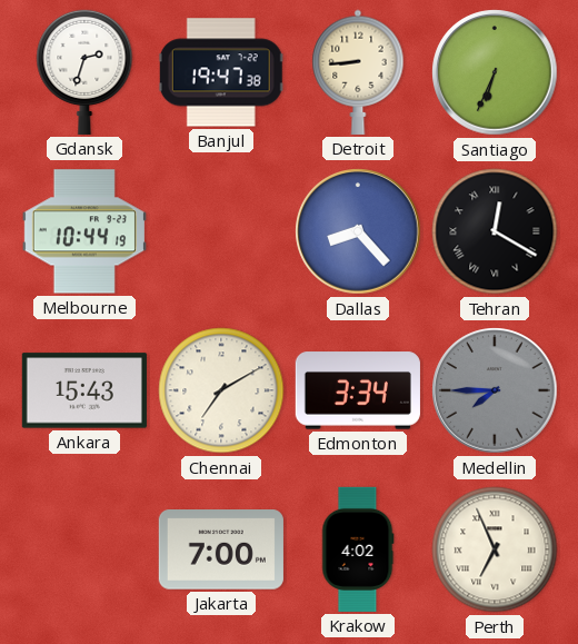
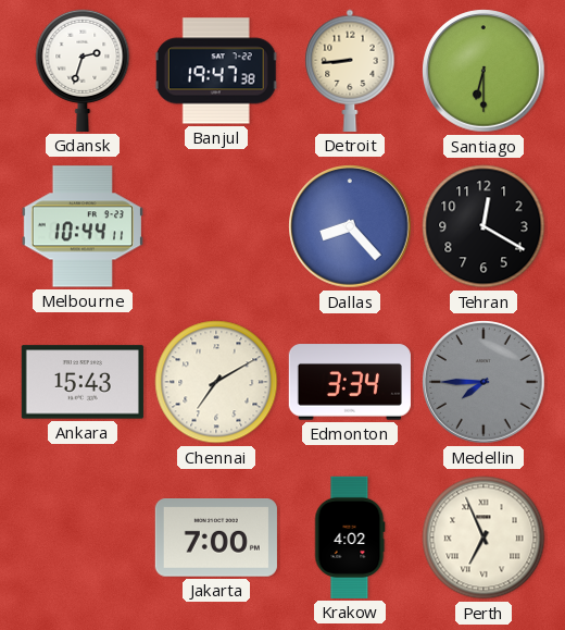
Santiago: 6:34 -> 6:30
Melbourne: 10:44:19 -> 10:44:11
Tehran numerals: Roman -> Arabic
